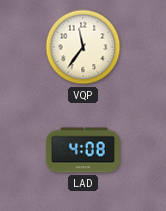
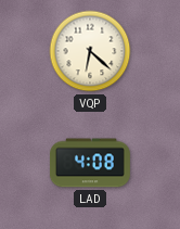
VQP: 11:36 -> 6:22
